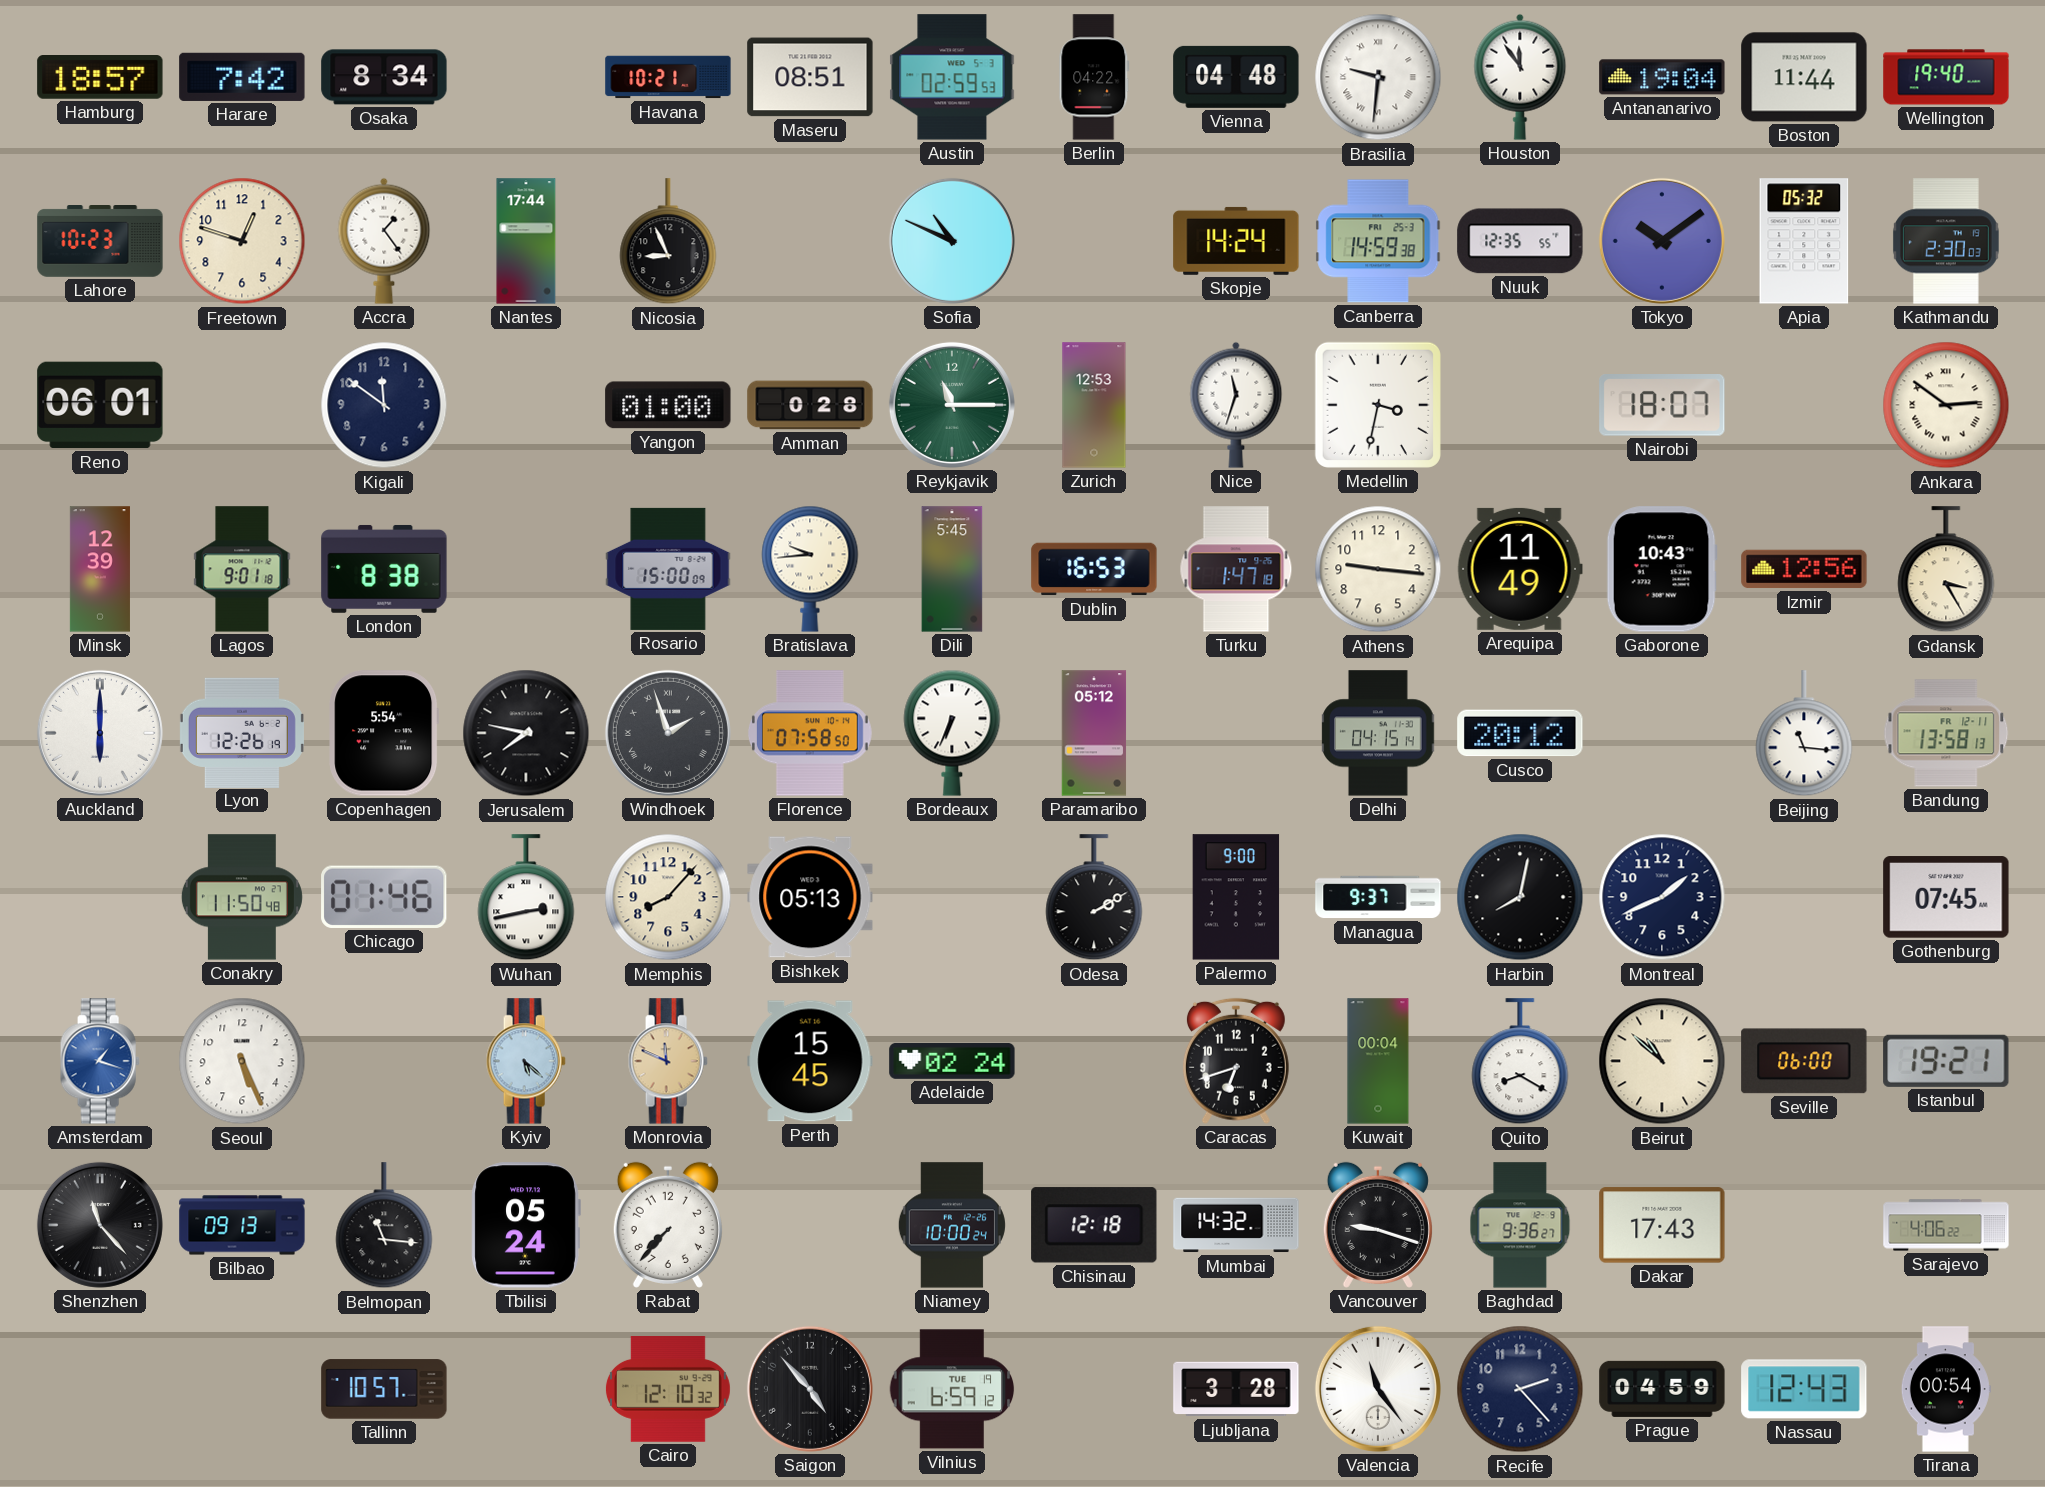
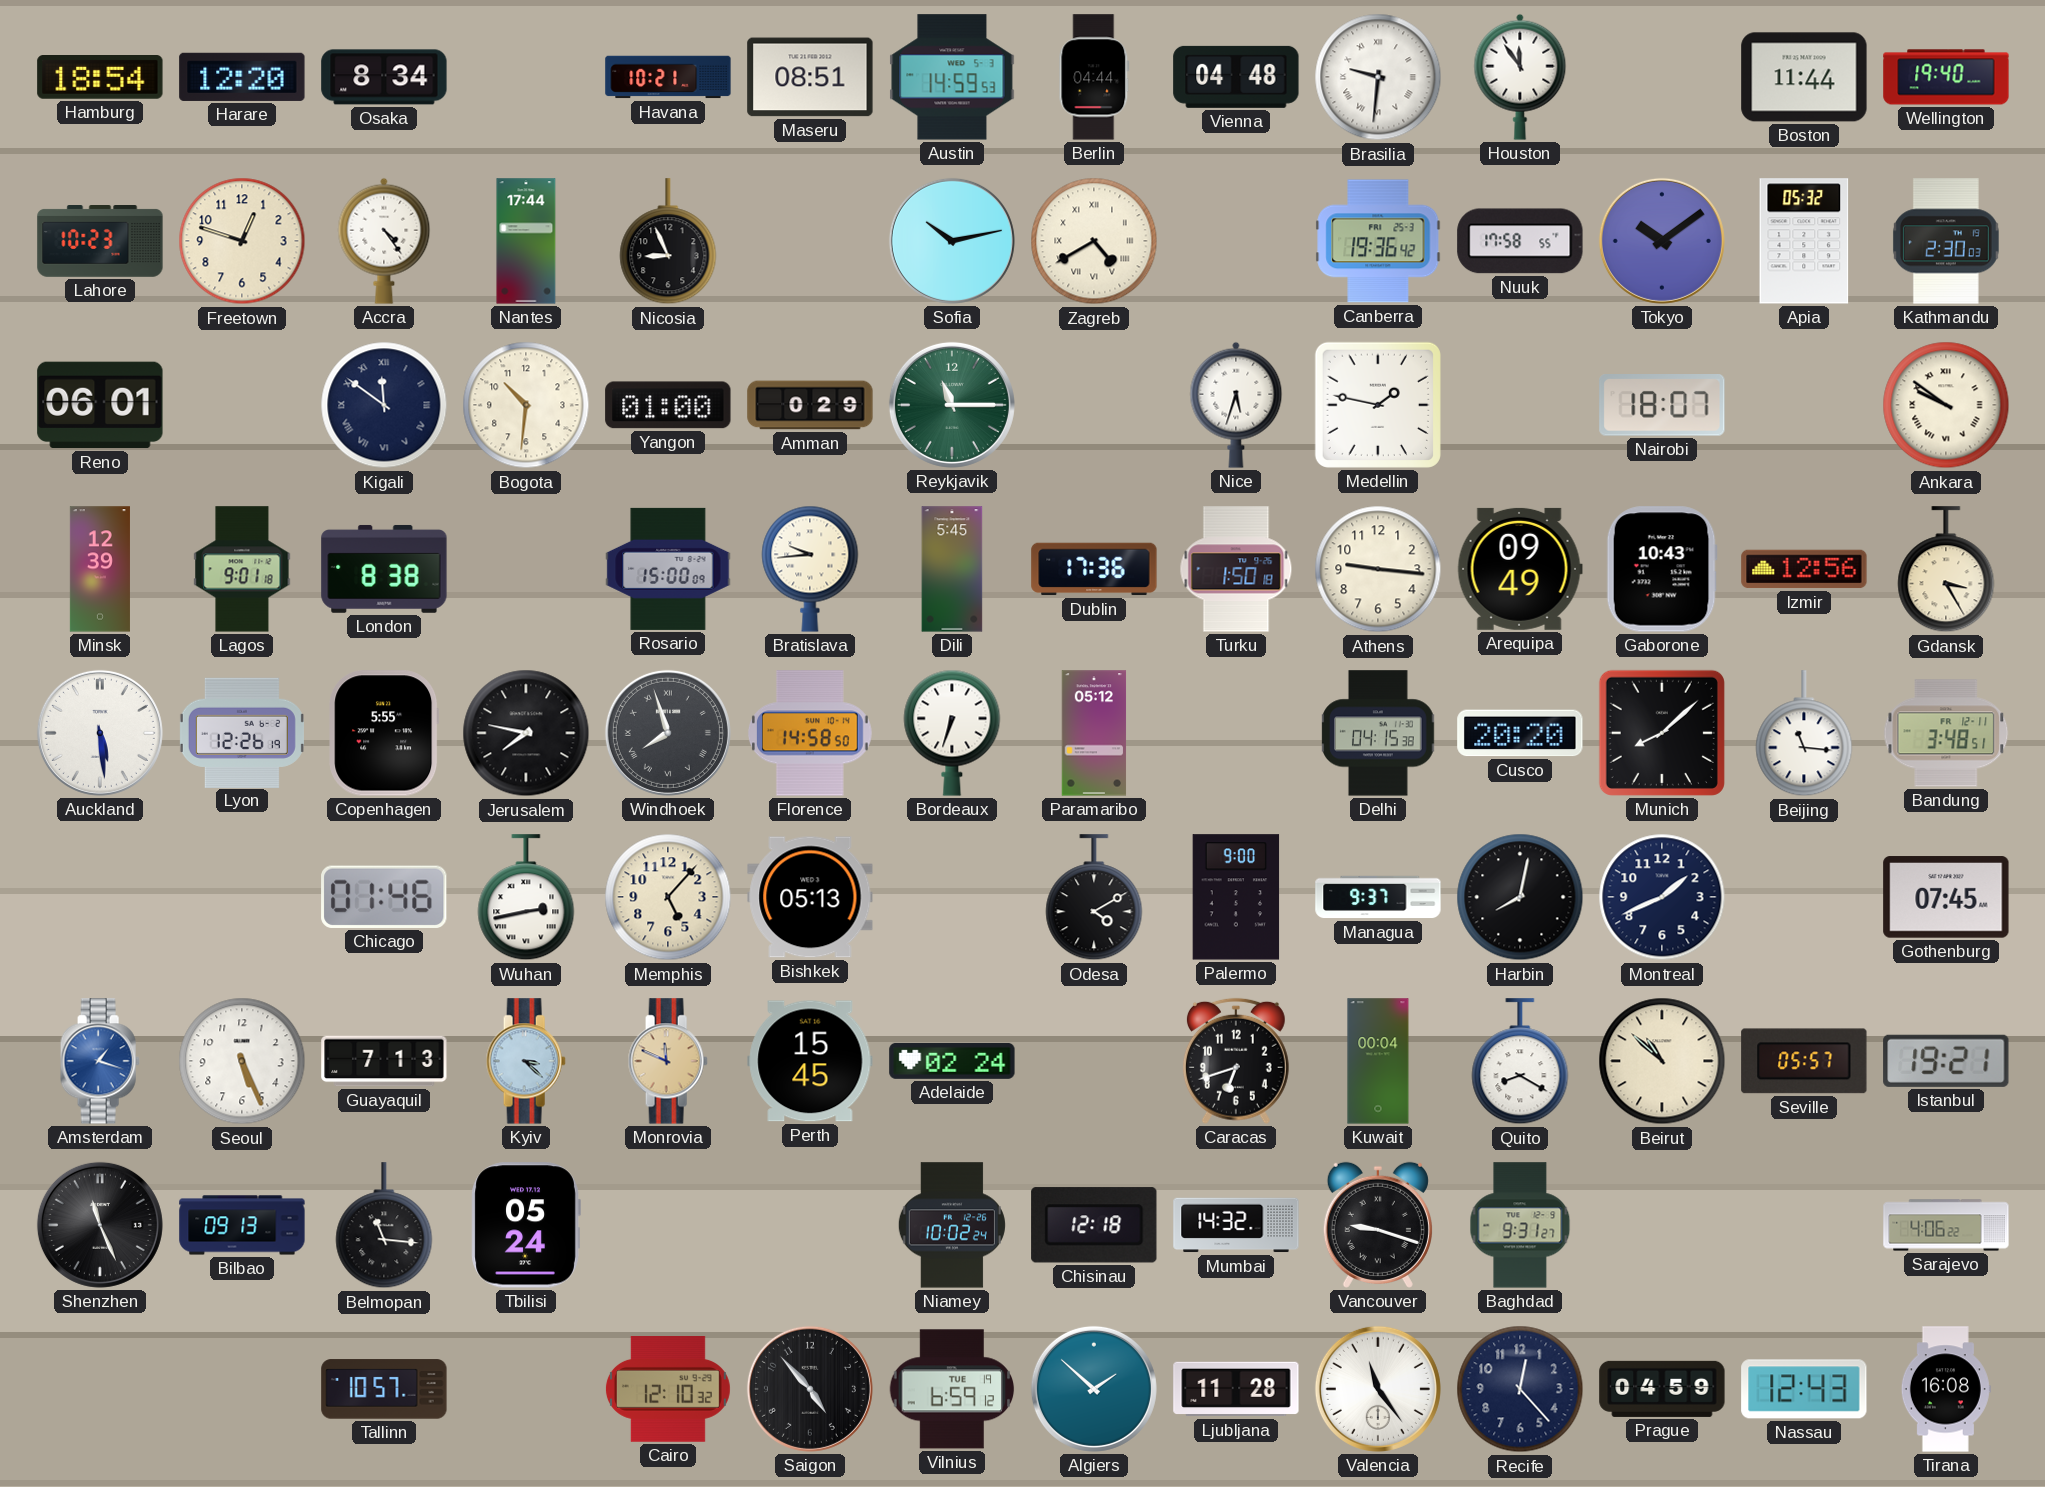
Hamburg: 18:57 -> 18:54
Harare: 7:42 -> 12:20
Austin: 02:59 -> 14:59
Berlin: 04:22 -> 04:44
Antananarivo: 19:04 -> none
Accra: 1:24 -> 4:24
Sofia: 10:49 -> 10:13
Zagreb: none -> 4:40
Skopje: 14:24 -> none
Canberra: 14:59 -> 19:36
Nuuk: 12:35 -> 17:58
Kigali numerals: Arabic -> Roman
Bogota: none -> 10:31
Amman: 0:28 -> 0:29
Zurich: 12:53 -> none
Nice: 11:33 -> 5:33
Medellin: 3:32 -> 1:47
Ankara: 2:51 -> 9:51
Dublin: 16:53 -> 17:36
Turku: 1:47 -> 1:50
Arequipa: 11:49 -> 09:49
Auckland: 6:00 -> 5:29
Copenhagen: 5:54 -> 5:55
Windhoek: 1:57 -> 7:57
Florence: 07:58 -> 14:58
Bordeaux: 6:34 -> 6:33
Delhi: 04:15:14 -> 04:15:38
Cusco: 20:12 -> 20:20
Munich: none -> 8:08
Bandung: 13:58 -> 3:48
Conakry: 11:50 -> none
Memphis: 8:07 -> 5:07
Odesa: 2:10 -> 4:10
Guayaquil: none -> 7:13
Kyiv: 5:22 -> 3:22
Seville: 06:00 -> 05:57
Shenzhen: 11:23 -> 11:26
Rabat: 7:37 -> none
Niamey: 10:00 -> 10:02
Baghdad: 9:36 -> 9:31
Dakar: 17:43 -> none
Algiers: none -> 1:52
Ljubljana: 3:28 -> 11:28
Recife: 2:23 -> 12:23
Tirana: 00:54 -> 16:08
